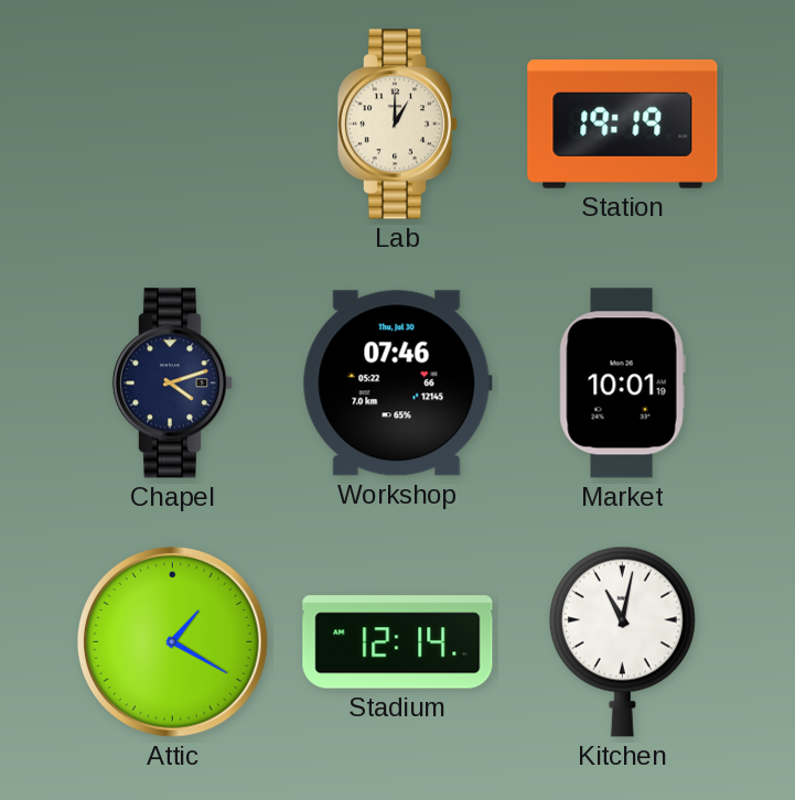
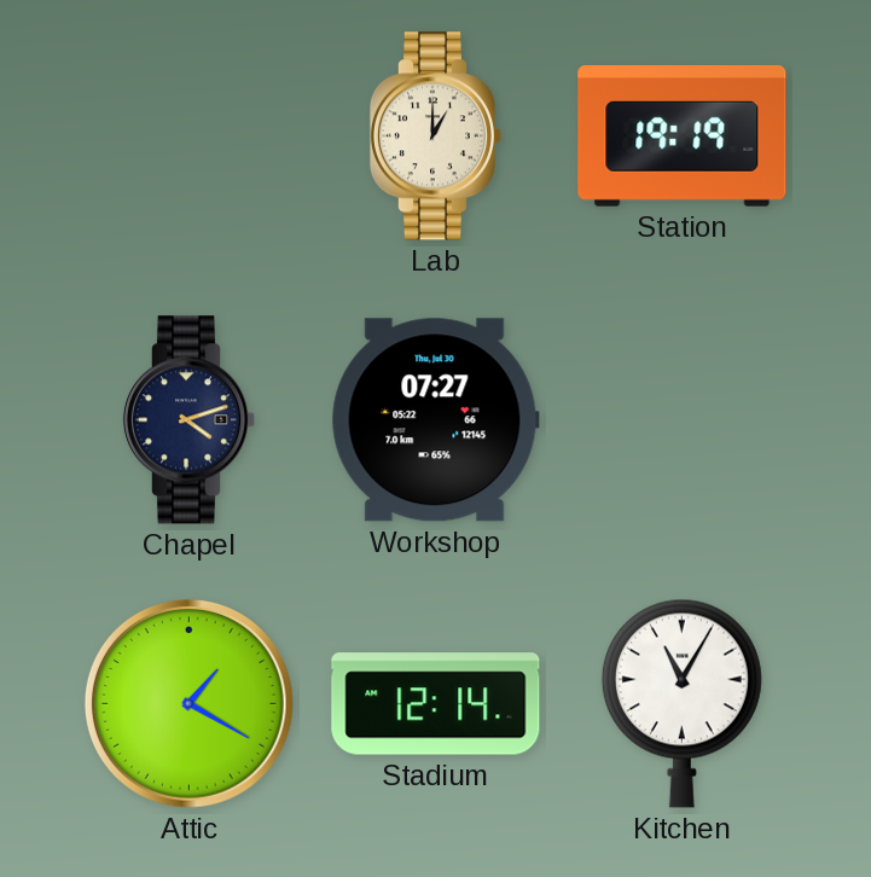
Workshop: 07:46 -> 07:27
Market: 10:01 -> none
Kitchen: 11:02 -> 11:05
